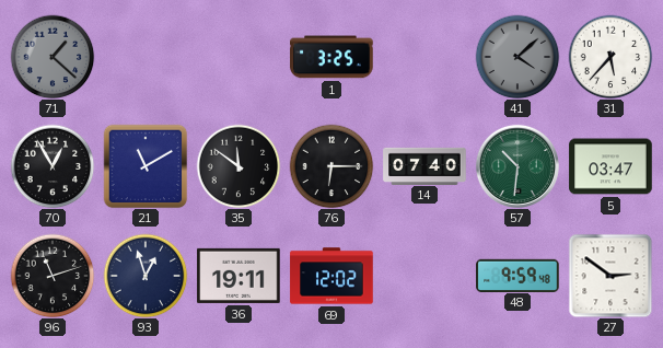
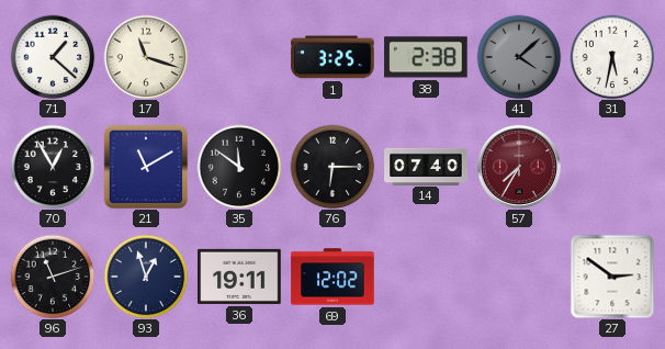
71 dial: grey -> white
17: none -> 11:18
38: none -> 2:38
31: 5:37 -> 5:32
57: 10:31 -> 7:35
57 dial: green -> burgundy
5: 03:47 -> none
48: 9:59 -> none
